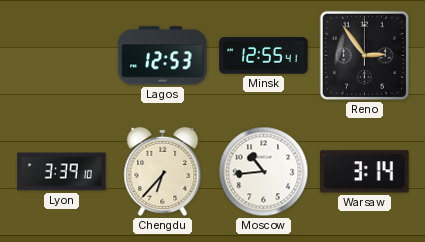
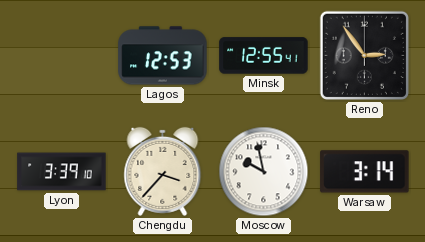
Chengdu: 6:37 -> 3:37
Moscow: 10:44 -> 9:58
